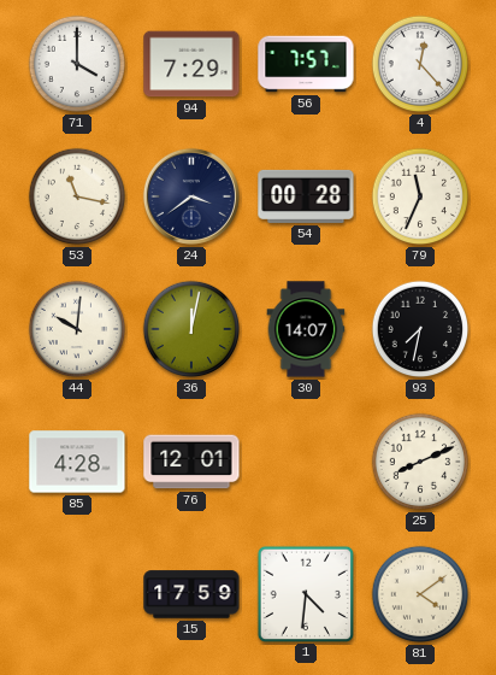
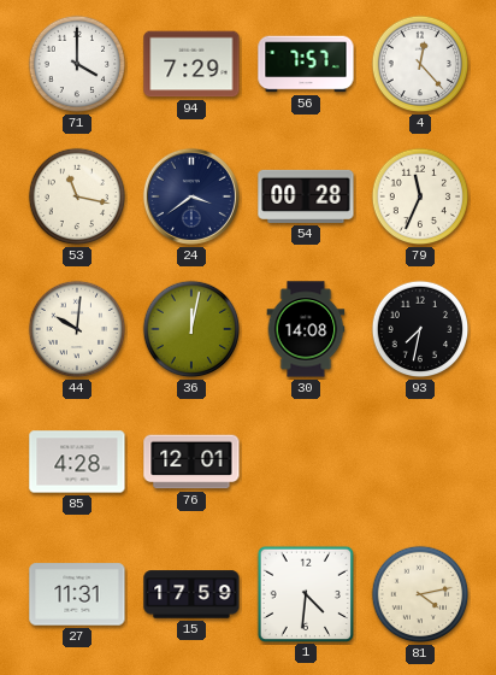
30: 14:07 -> 14:08
25: 8:11 -> none
27: none -> 11:31
81: 4:09 -> 4:13
